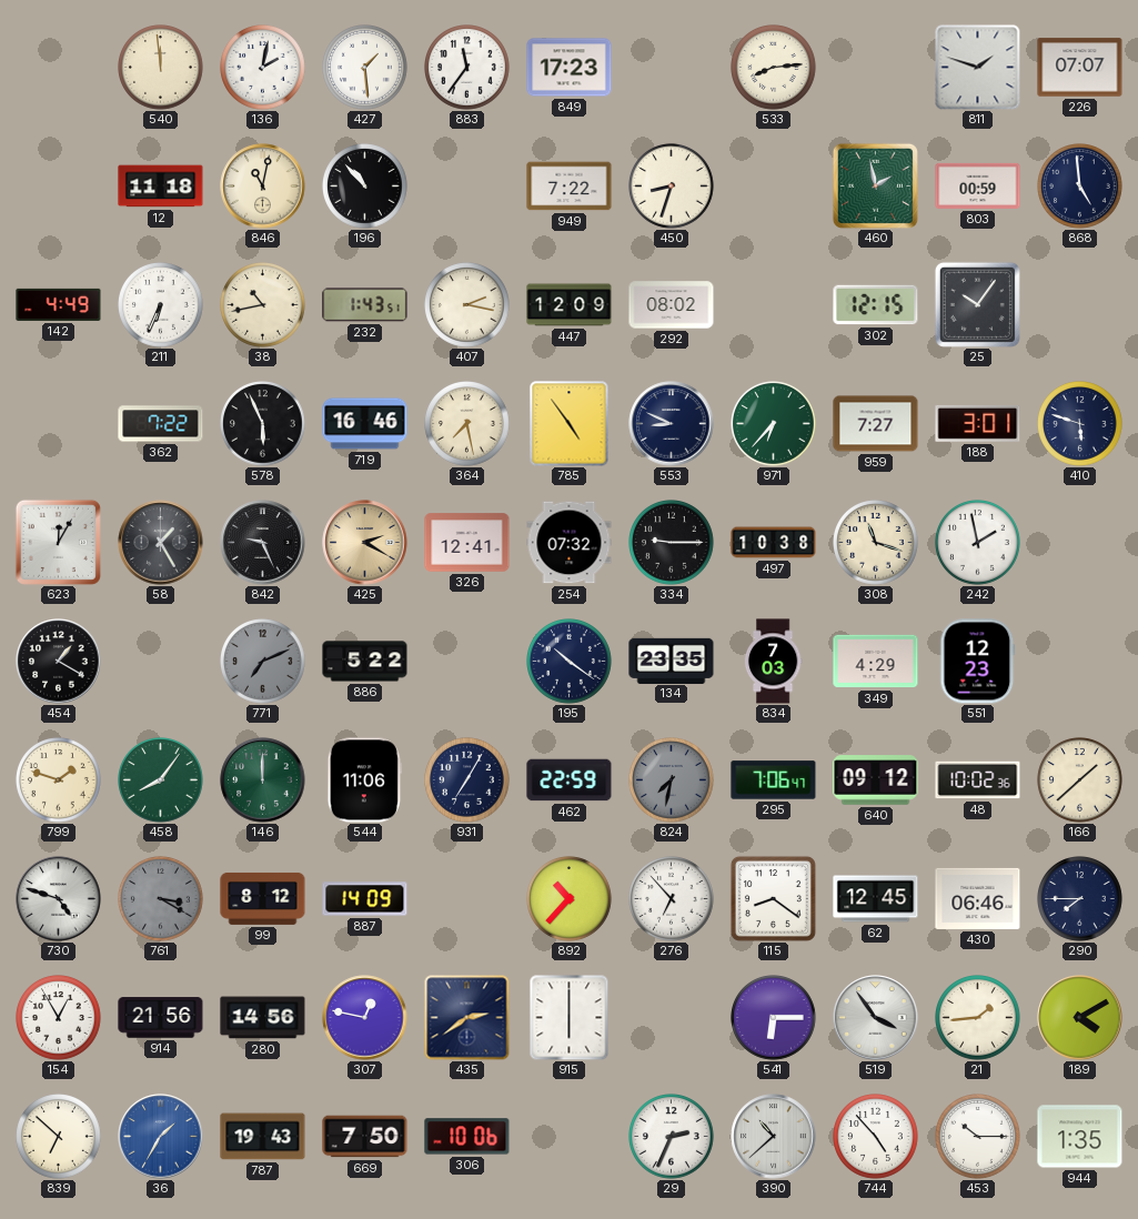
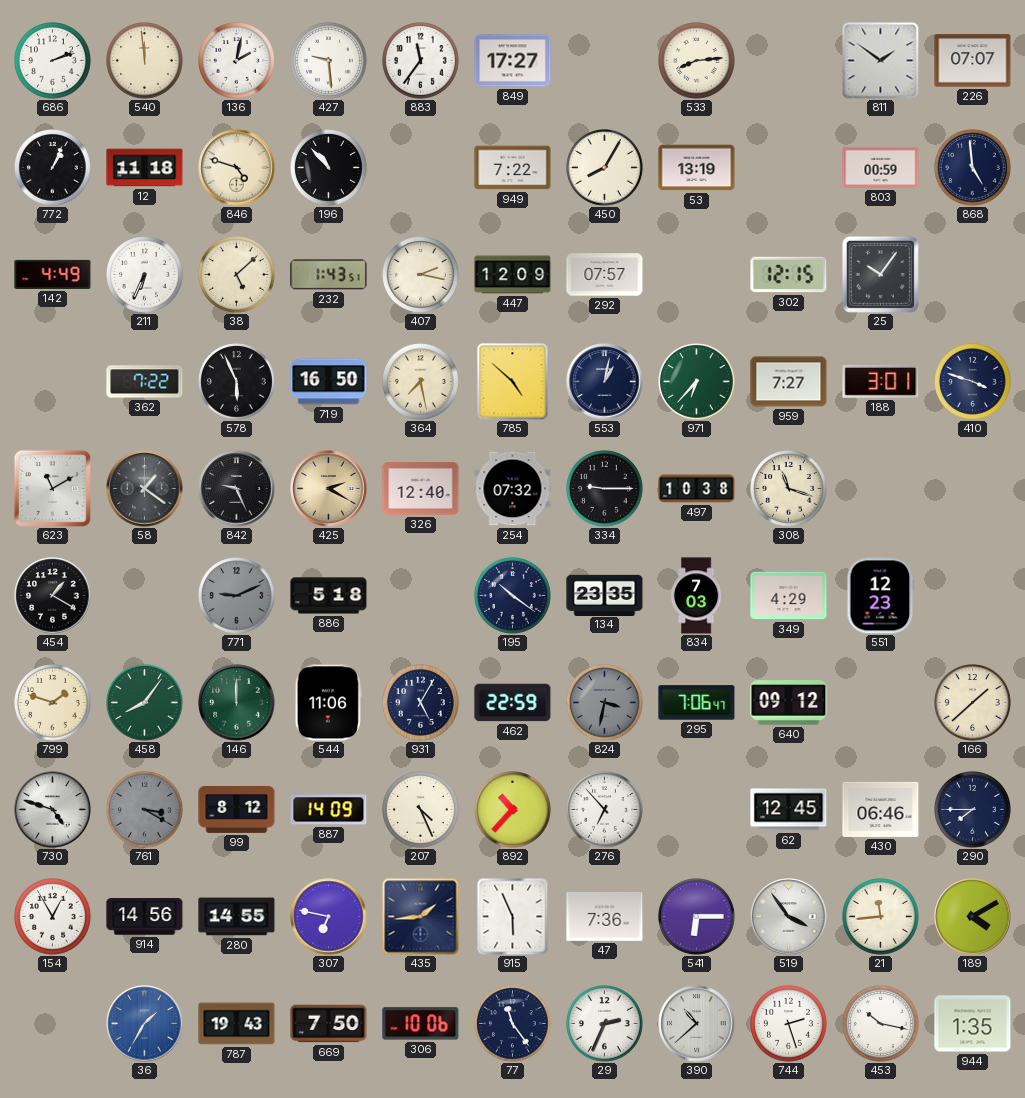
686: none -> 2:12
427: 1:29 -> 9:29
849: 17:23 -> 17:27
811: 1:48 -> 1:51
772: none -> 1:04
846: 11:02 -> 4:48
450: 8:33 -> 8:05
53: none -> 13:19
460: 1:58 -> none
38: 10:43 -> 5:08
292: 08:02 -> 07:57
719: 16:46 -> 16:50
785: 4:54 -> 4:52
553: 8:49 -> 1:02
410: 5:48 -> 3:48
623: 12:05 -> 11:10
58: 1:25 -> 1:21
326: 12:41 -> 12:40
242: 1:58 -> none
771: 7:11 -> 9:11
886: 5:22 -> 5:18
931: 7:05 -> 5:05
824: 7:32 -> 3:32
48: 10:02 -> none
207: none -> 4:26
115: 8:21 -> none
914: 21:56 -> 14:56
280: 14:56 -> 14:55
307: 12:47 -> 6:47
435: 2:39 -> 1:44
915: 6:00 -> 5:56
47: none -> 7:36
21: 1:44 -> 11:44
839: 6:52 -> none
77: none -> 11:24
744: 4:53 -> 2:27
453: 10:15 -> 10:17
